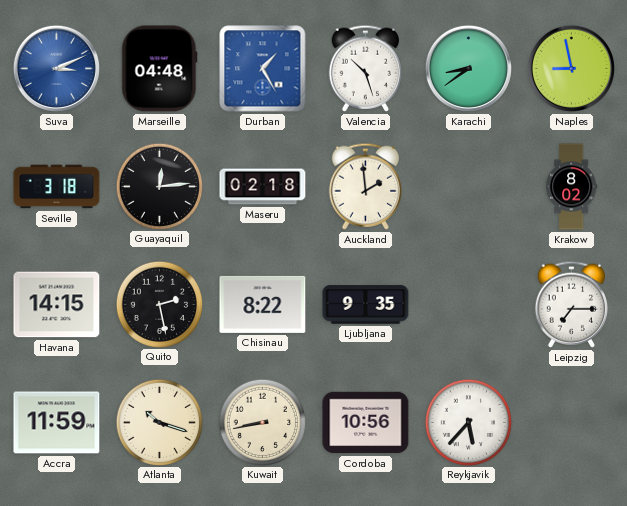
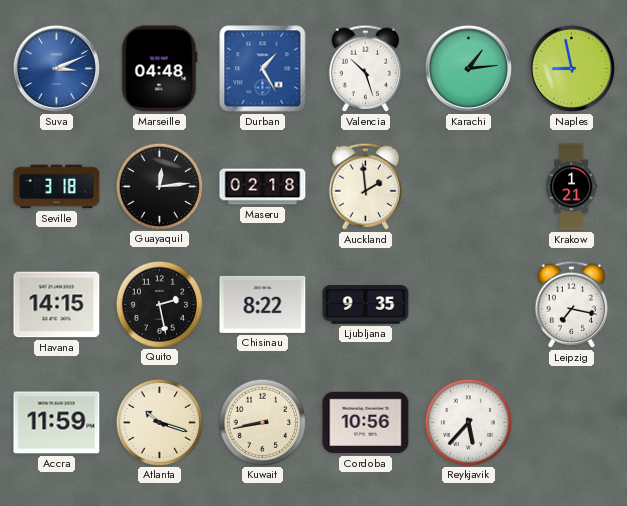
Karachi: 8:39 -> 1:14
Krakow: 8:02 -> 1:21
Leipzig: 7:15 -> 7:17
